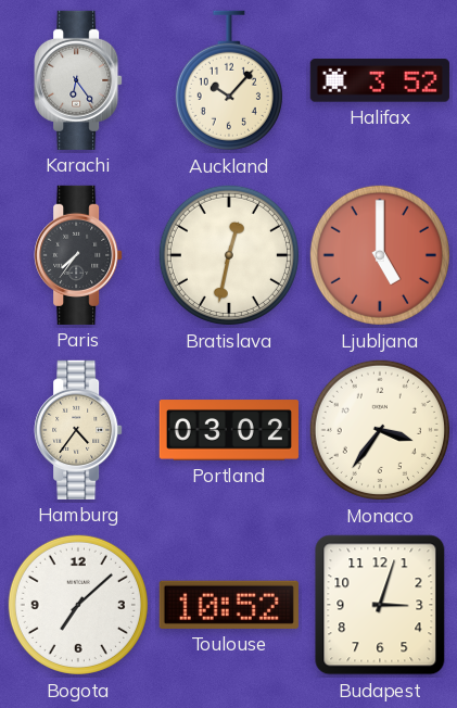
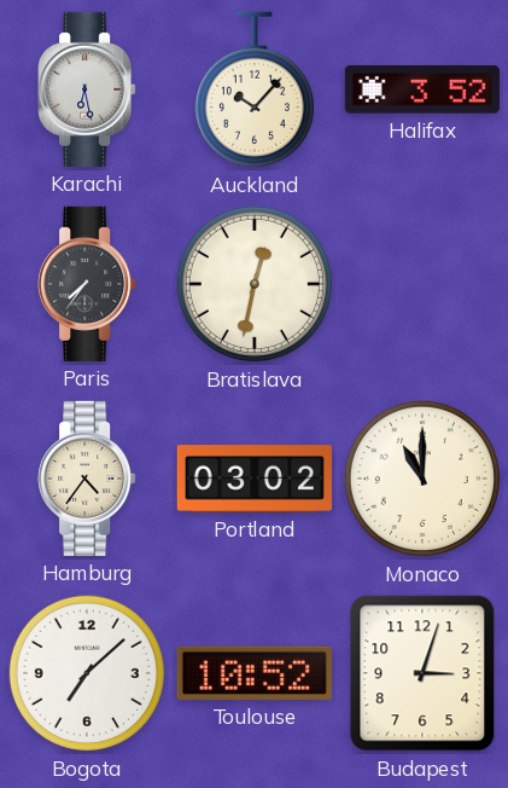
Karachi: 6:24 -> 6:28
Ljubljana: 5:00 -> none
Monaco: 3:36 -> 11:00
